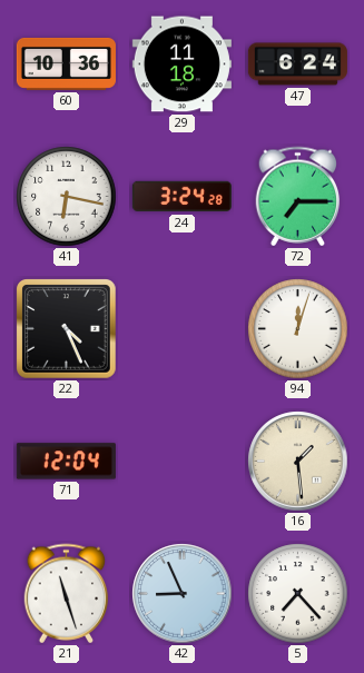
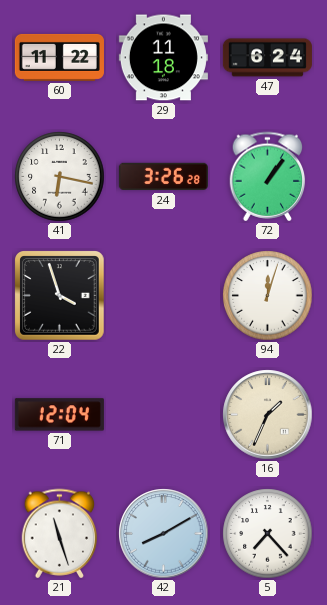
60: 10:36 -> 11:22
24: 3:24 -> 3:26
72: 7:15 -> 1:06
22: 4:26 -> 3:57
16: 1:29 -> 1:34
42: 8:56 -> 8:10
